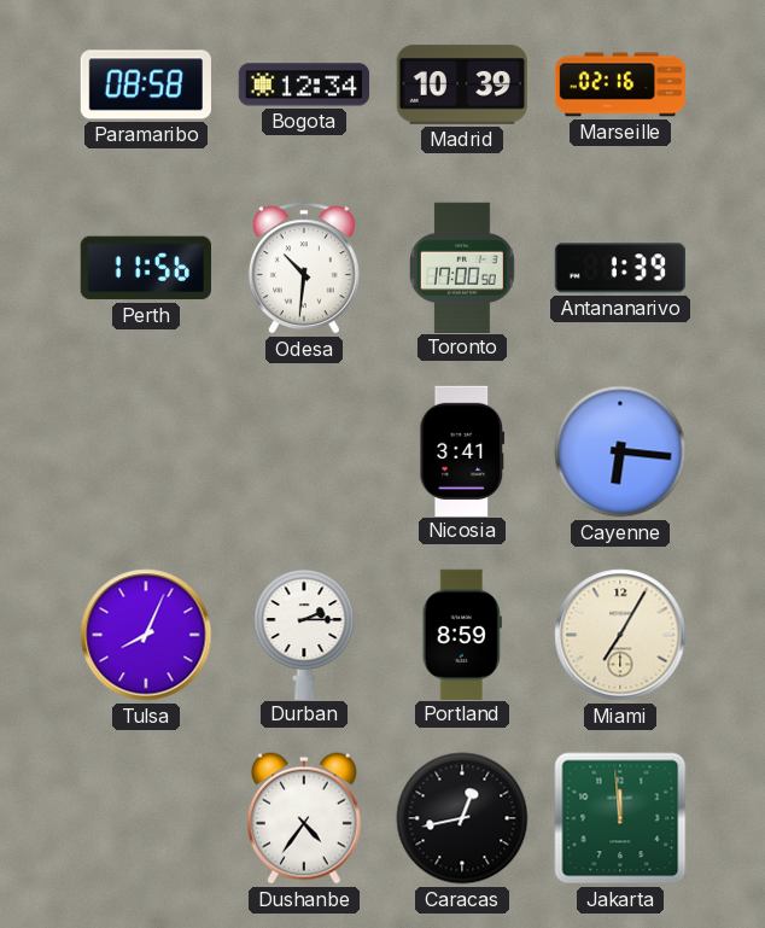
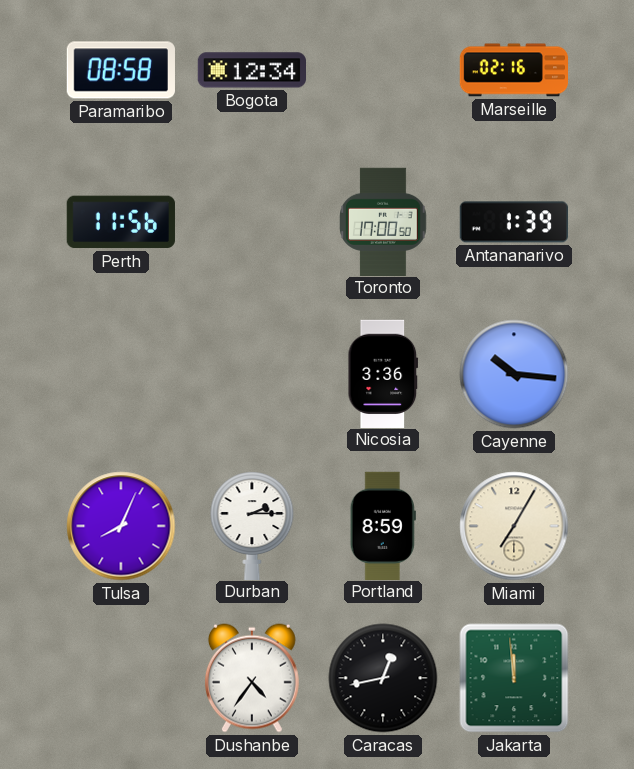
Madrid: 10:39 -> none
Odesa: 10:31 -> none
Nicosia: 3:41 -> 3:36
Cayenne: 6:16 -> 10:16
